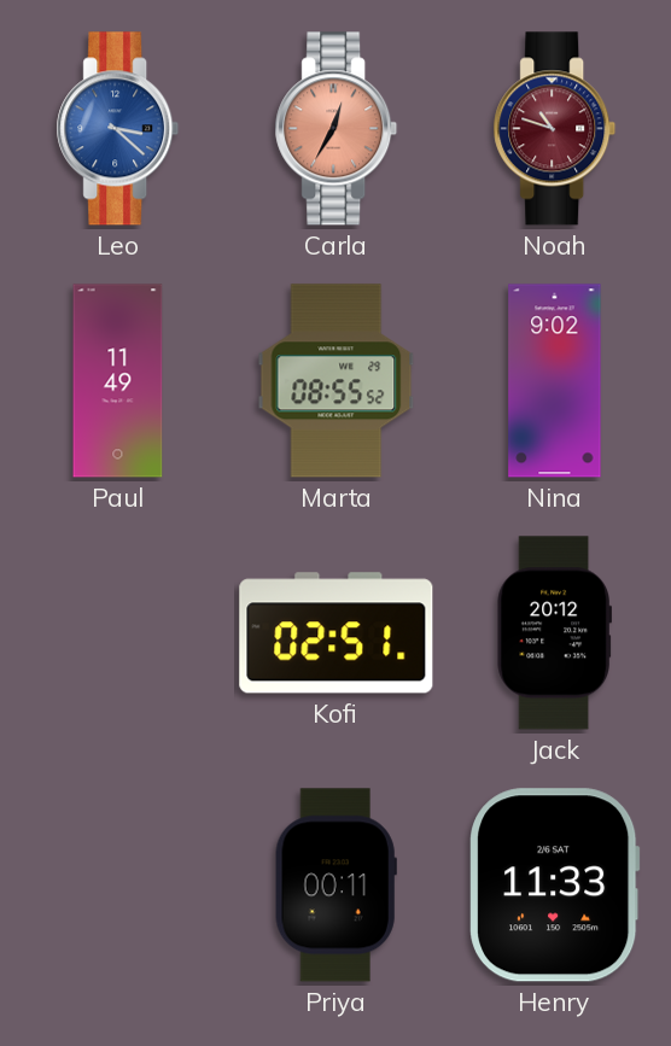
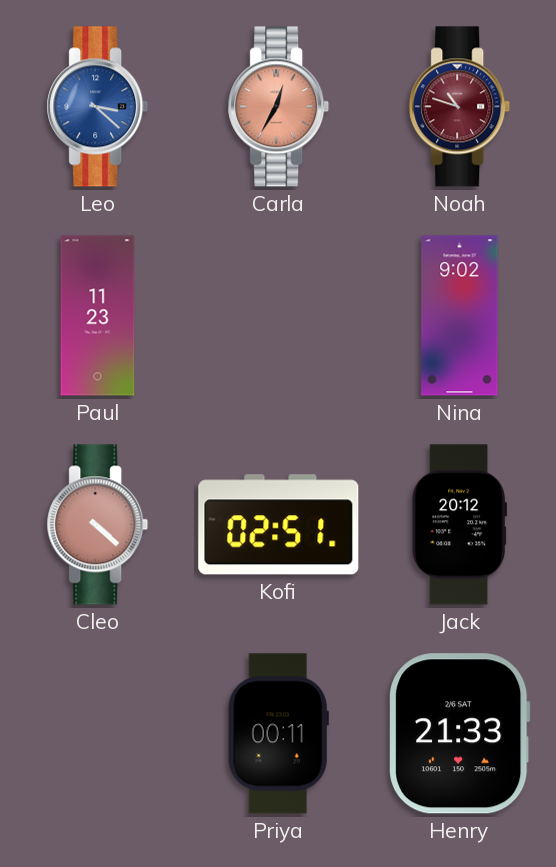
Paul: 11:49 -> 11:23
Marta: 08:55 -> none
Cleo: none -> 4:22
Henry: 11:33 -> 21:33
